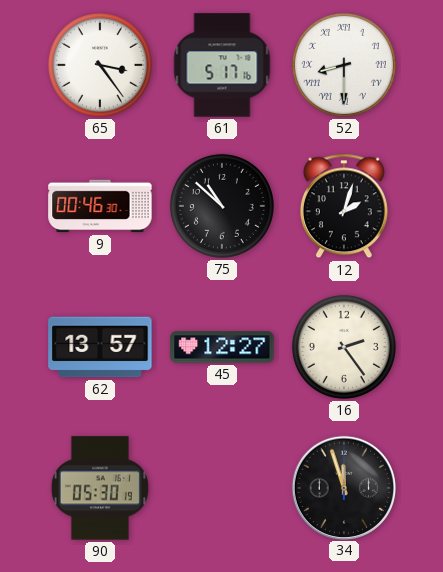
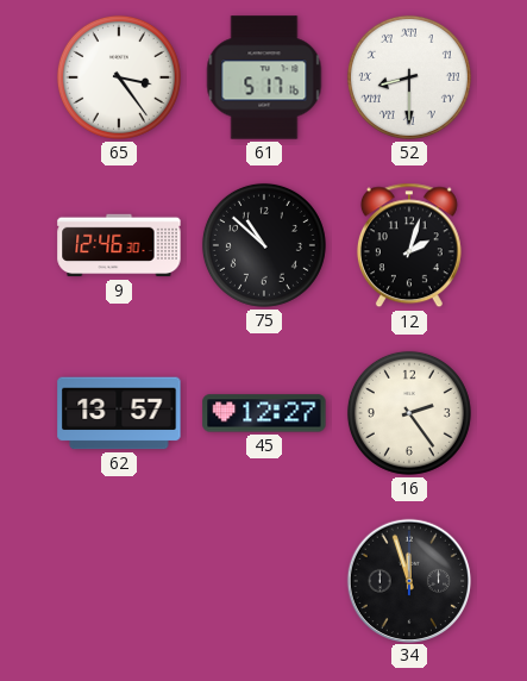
9: 00:46 -> 12:46
90: 05:30 -> none
